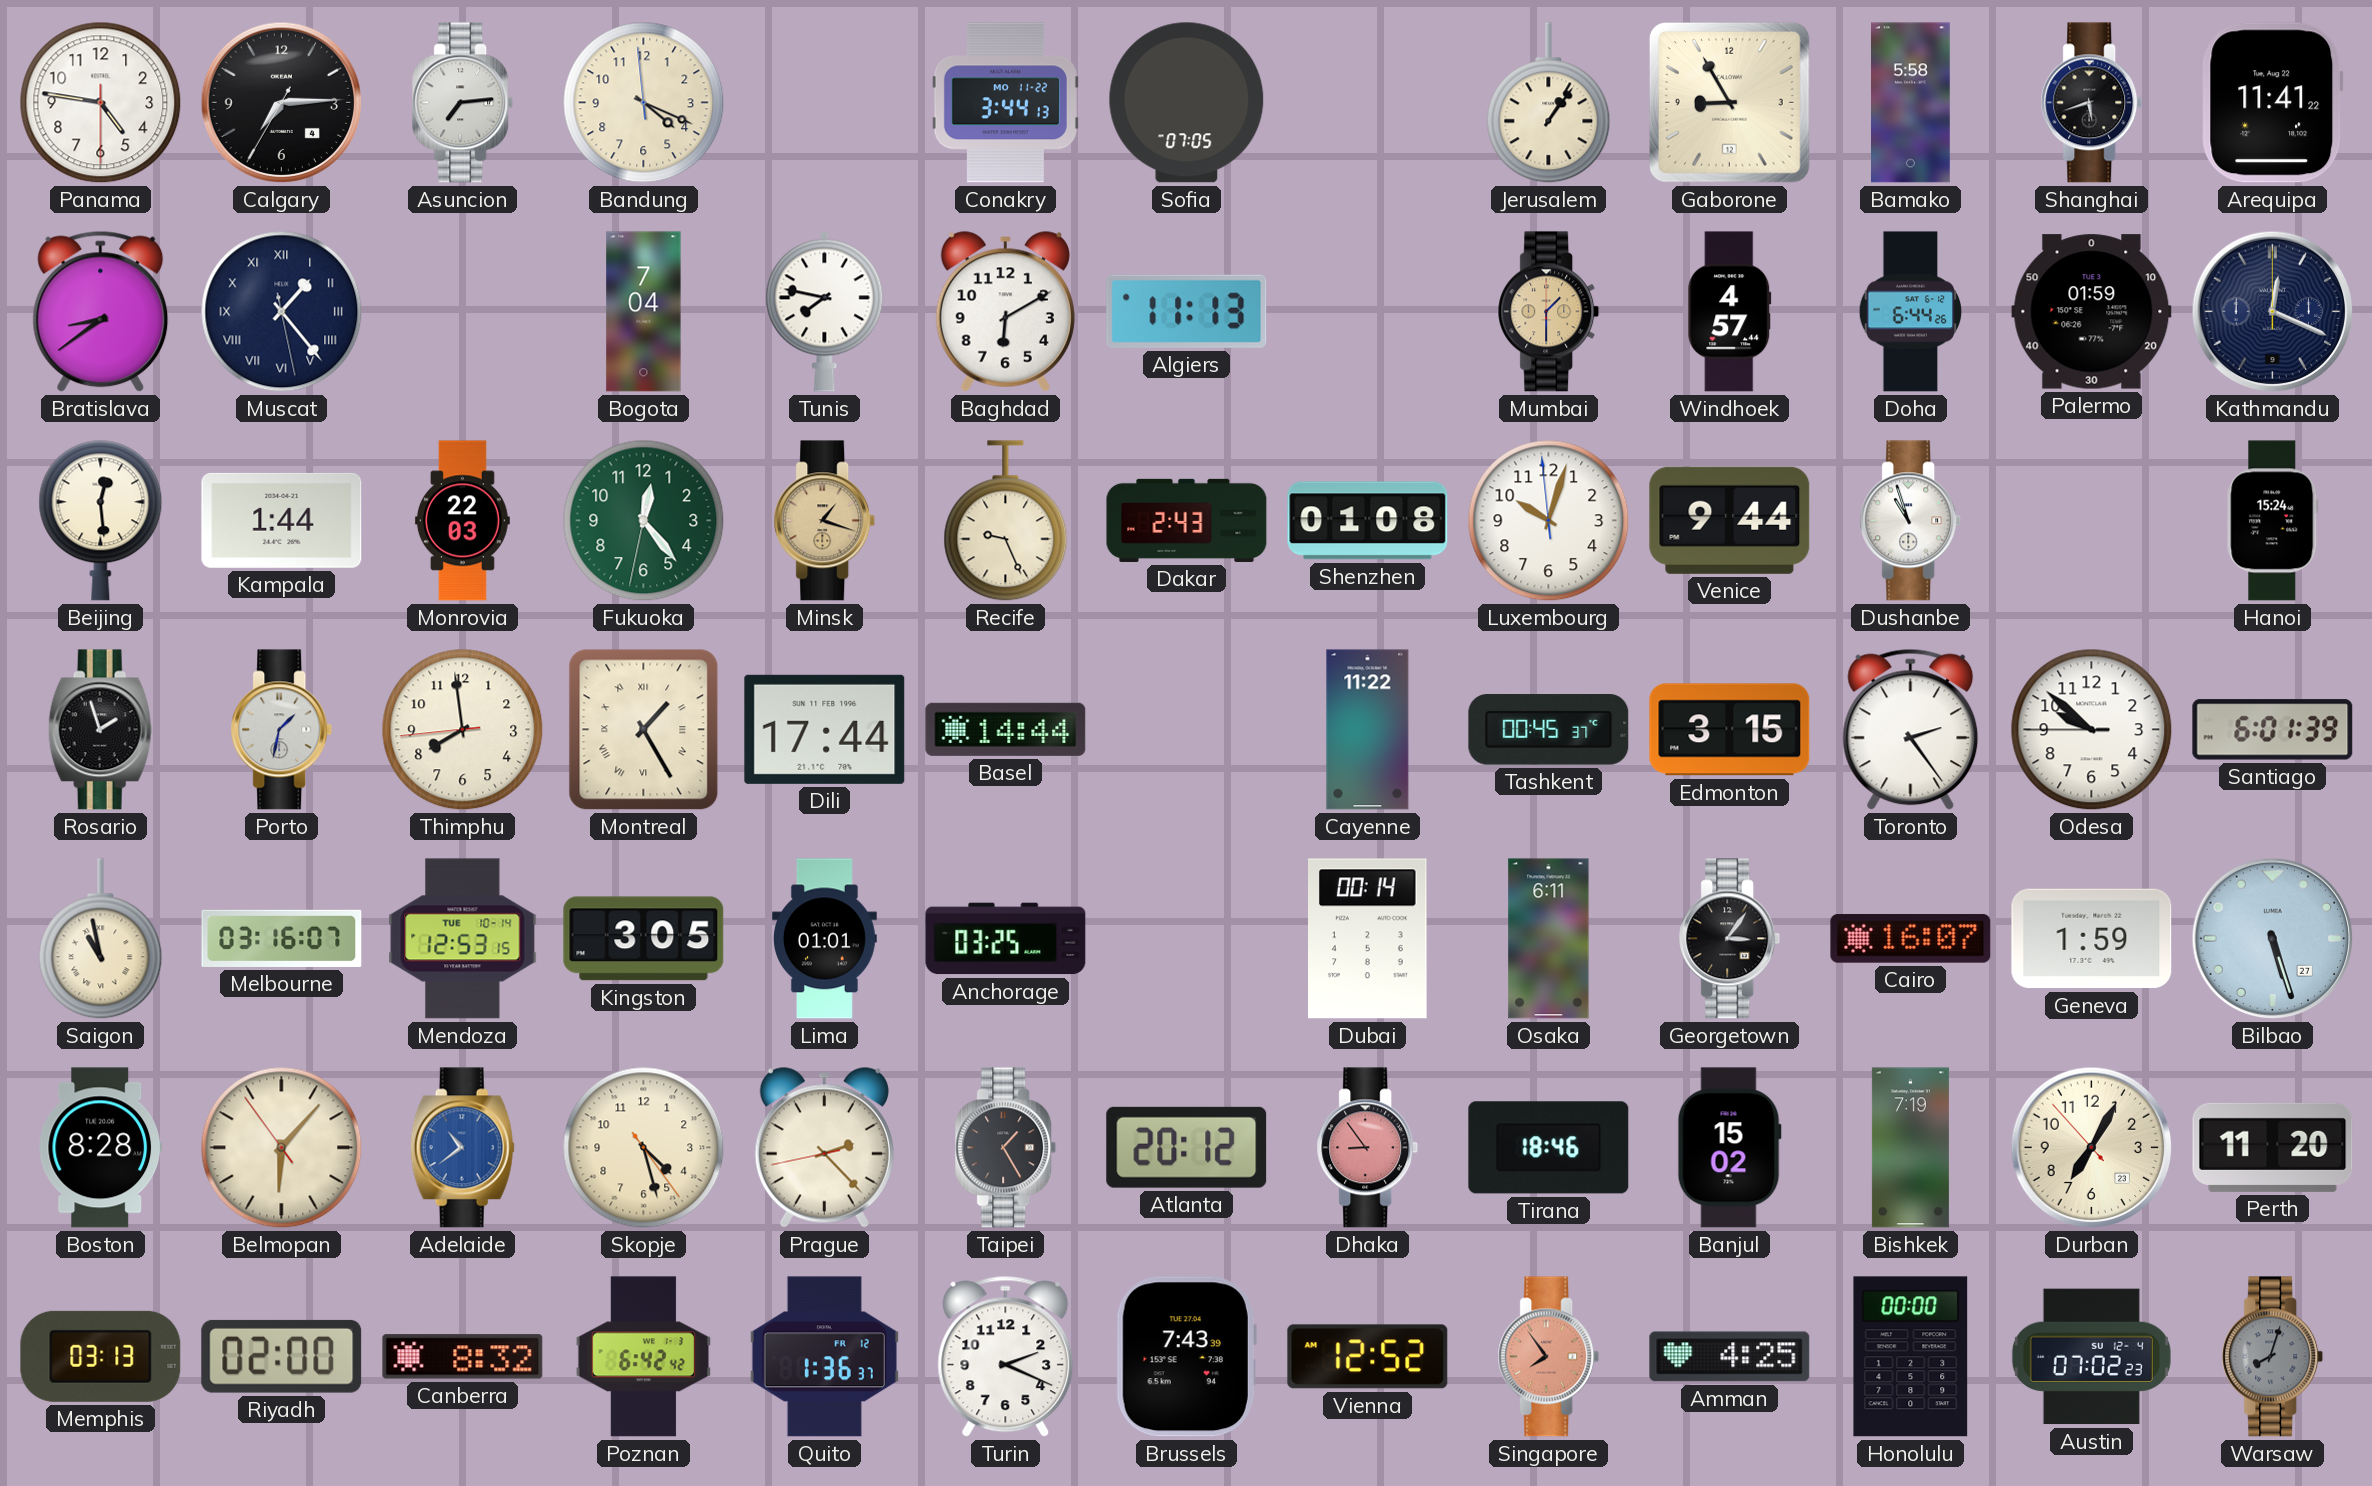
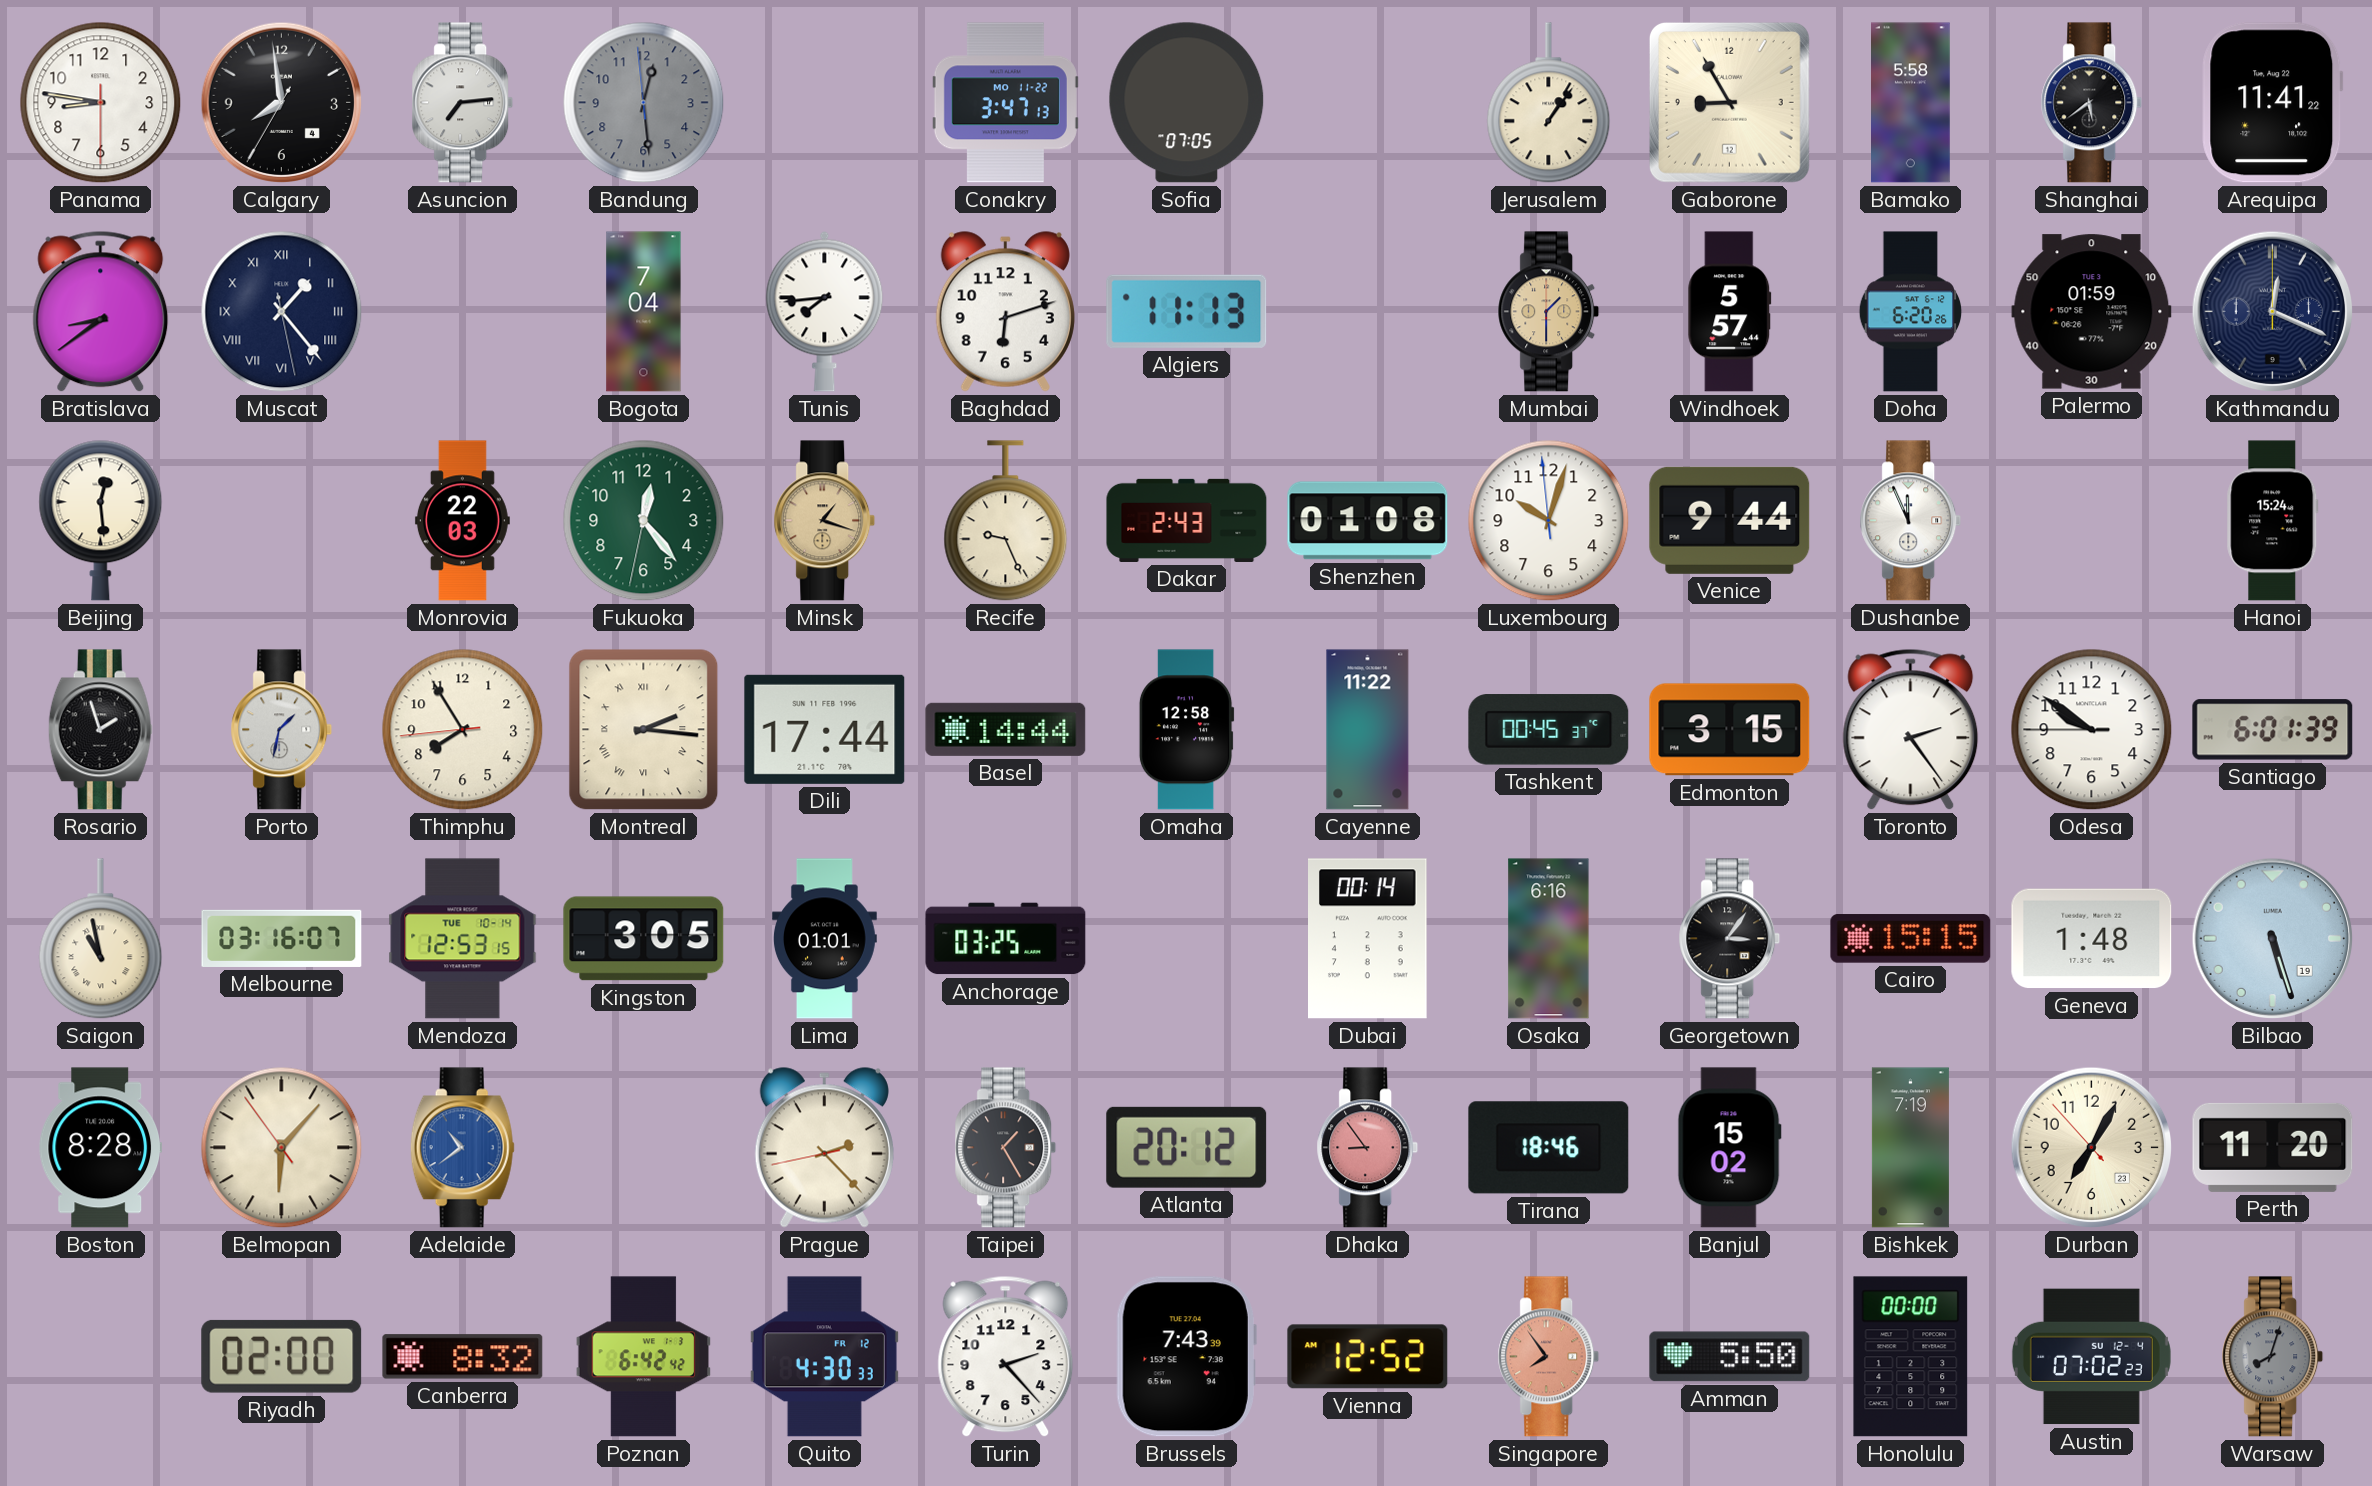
Panama: 4:46 -> 8:46
Calgary: 7:14 -> 7:58
Bandung: 4:18 -> 12:28
Bandung dial: cream -> grey
Conakry: 3:44 -> 3:47
Shanghai: 5:42 -> 5:39
Tunis: 7:47 -> 7:44
Baghdad: 6:10 -> 6:12
Windhoek: 4:57 -> 5:57
Doha: 6:44 -> 6:20
Kampala: 1:44 -> none
Dushanbe: 10:57 -> 11:56
Thimphu: 7:58 -> 7:54
Montreal: 1:25 -> 2:16
Omaha: none -> 12:58
Odesa: 9:51 -> 9:50
Osaka: 6:11 -> 6:16
Cairo: 16:07 -> 15:15
Geneva: 1:59 -> 1:48
Bilbao date: 27 -> 19
Skopje: 4:27 -> none
Memphis: 03:13 -> none
Quito: 1:36 -> 4:30
Turin: 2:19 -> 2:23
Amman: 4:25 -> 5:50
